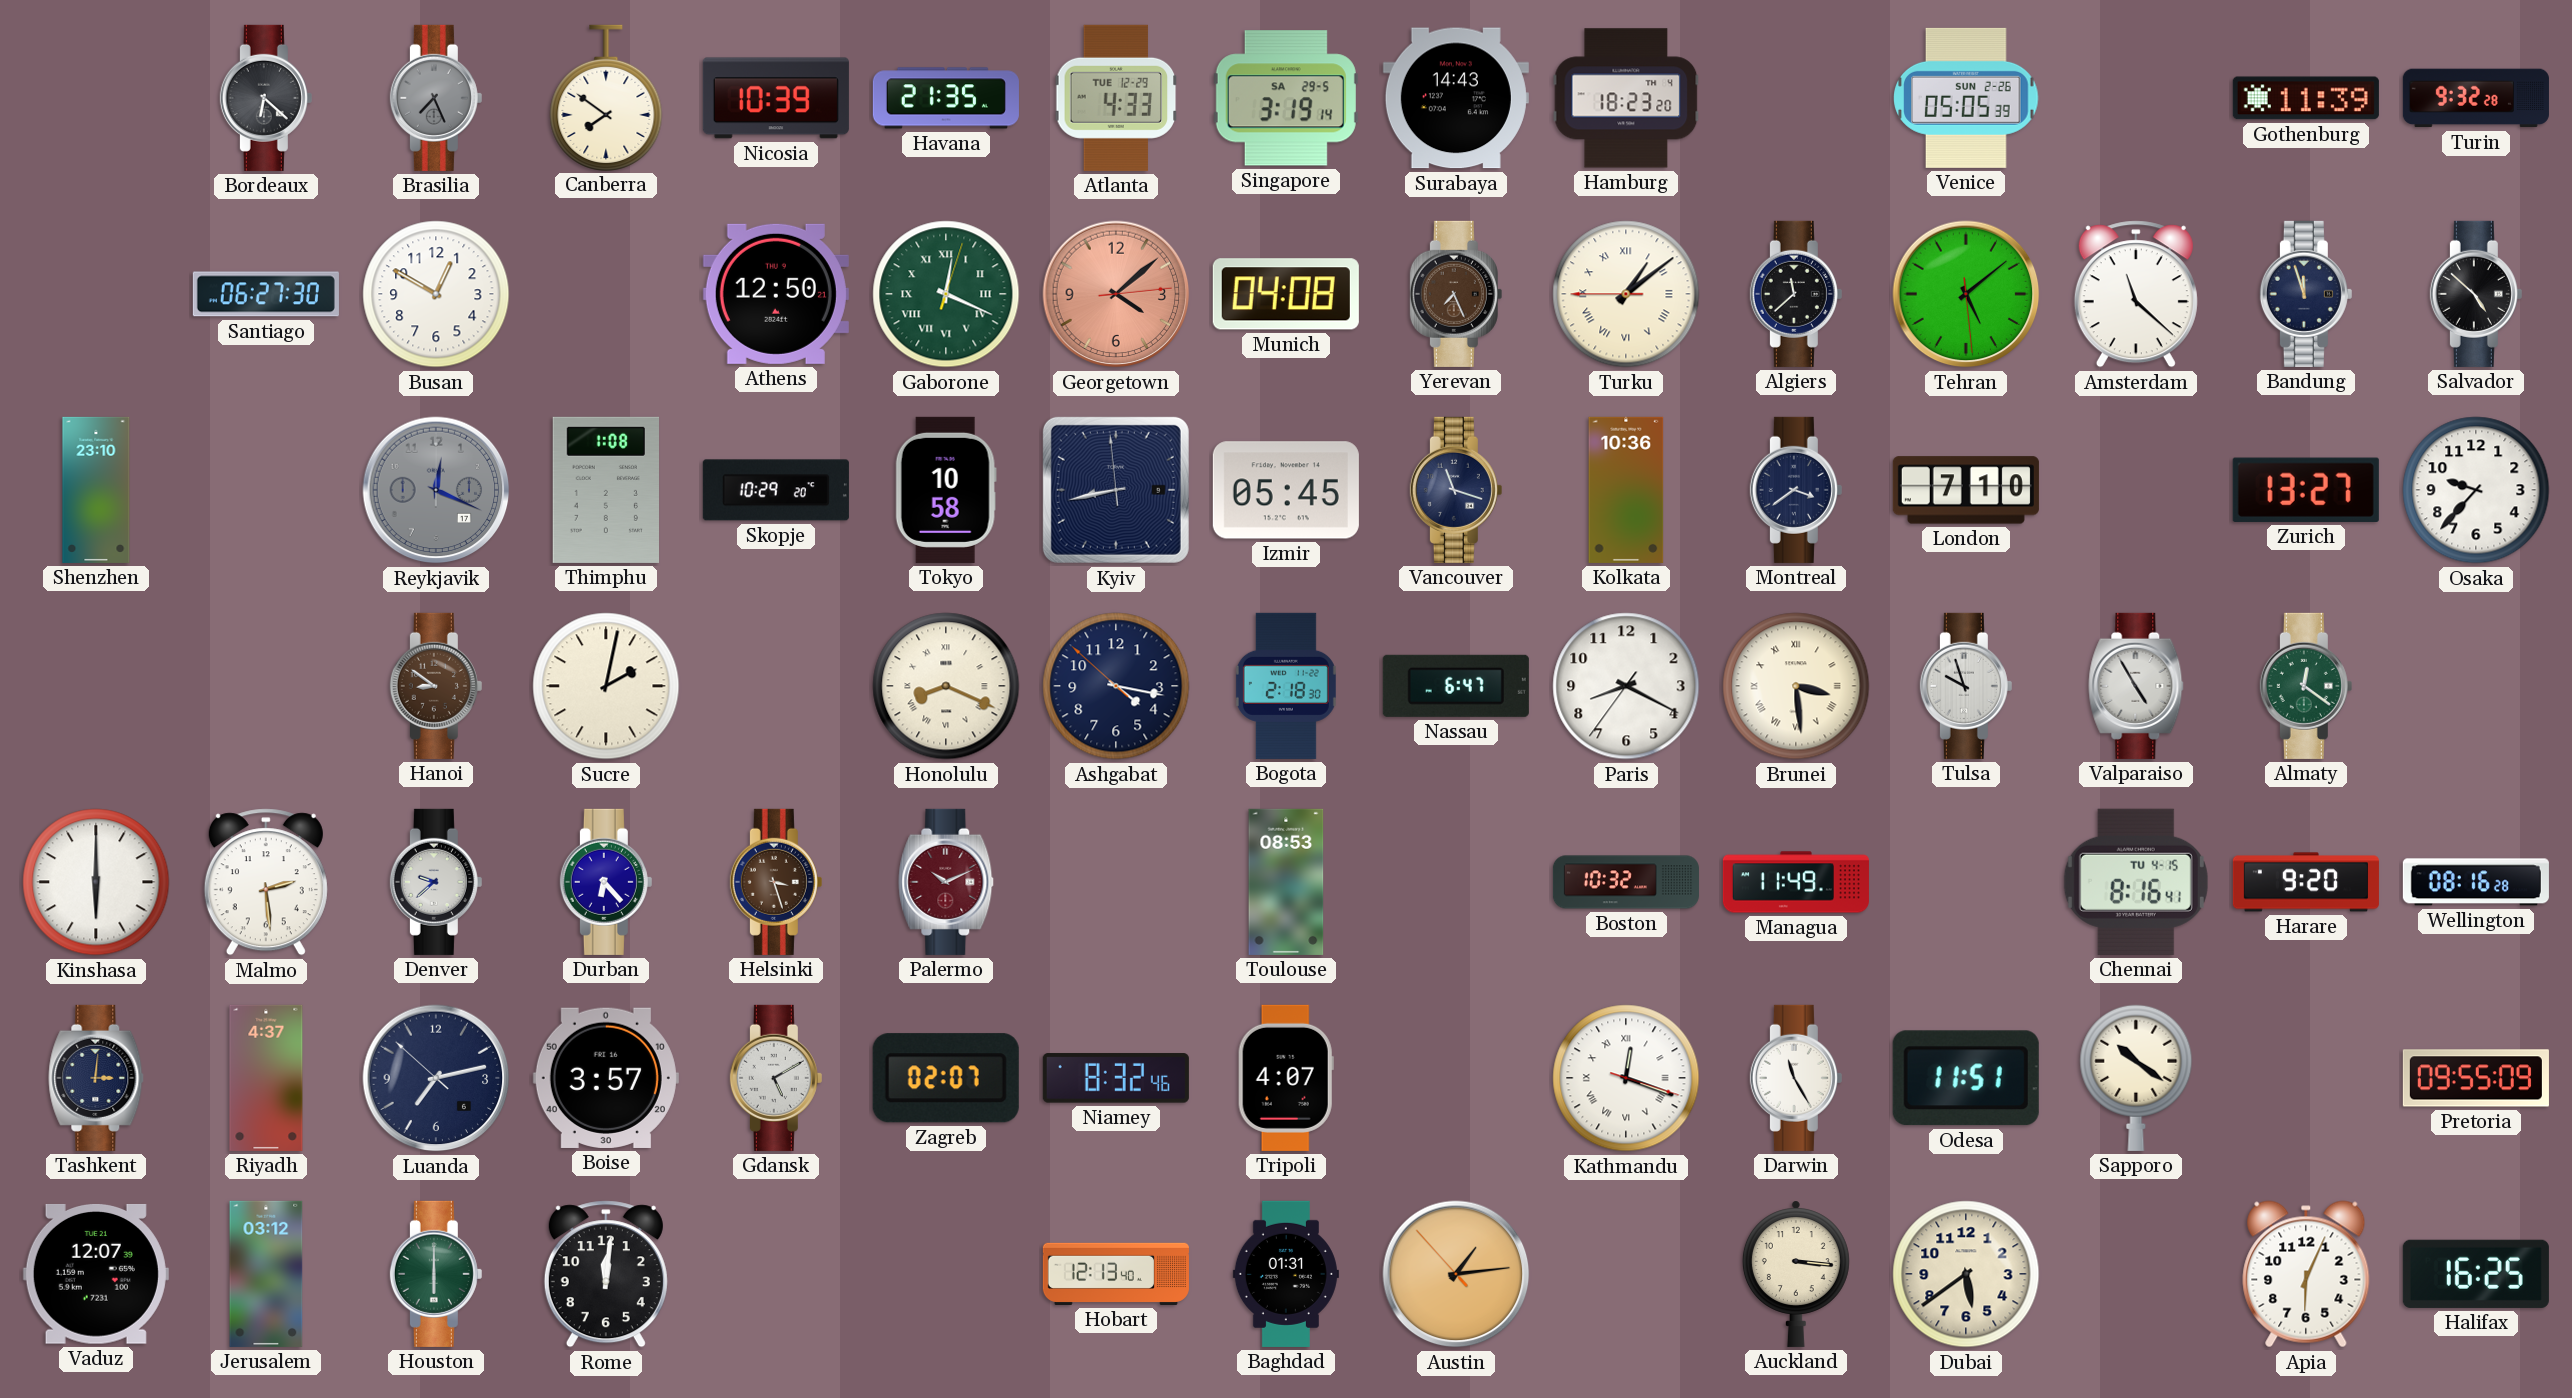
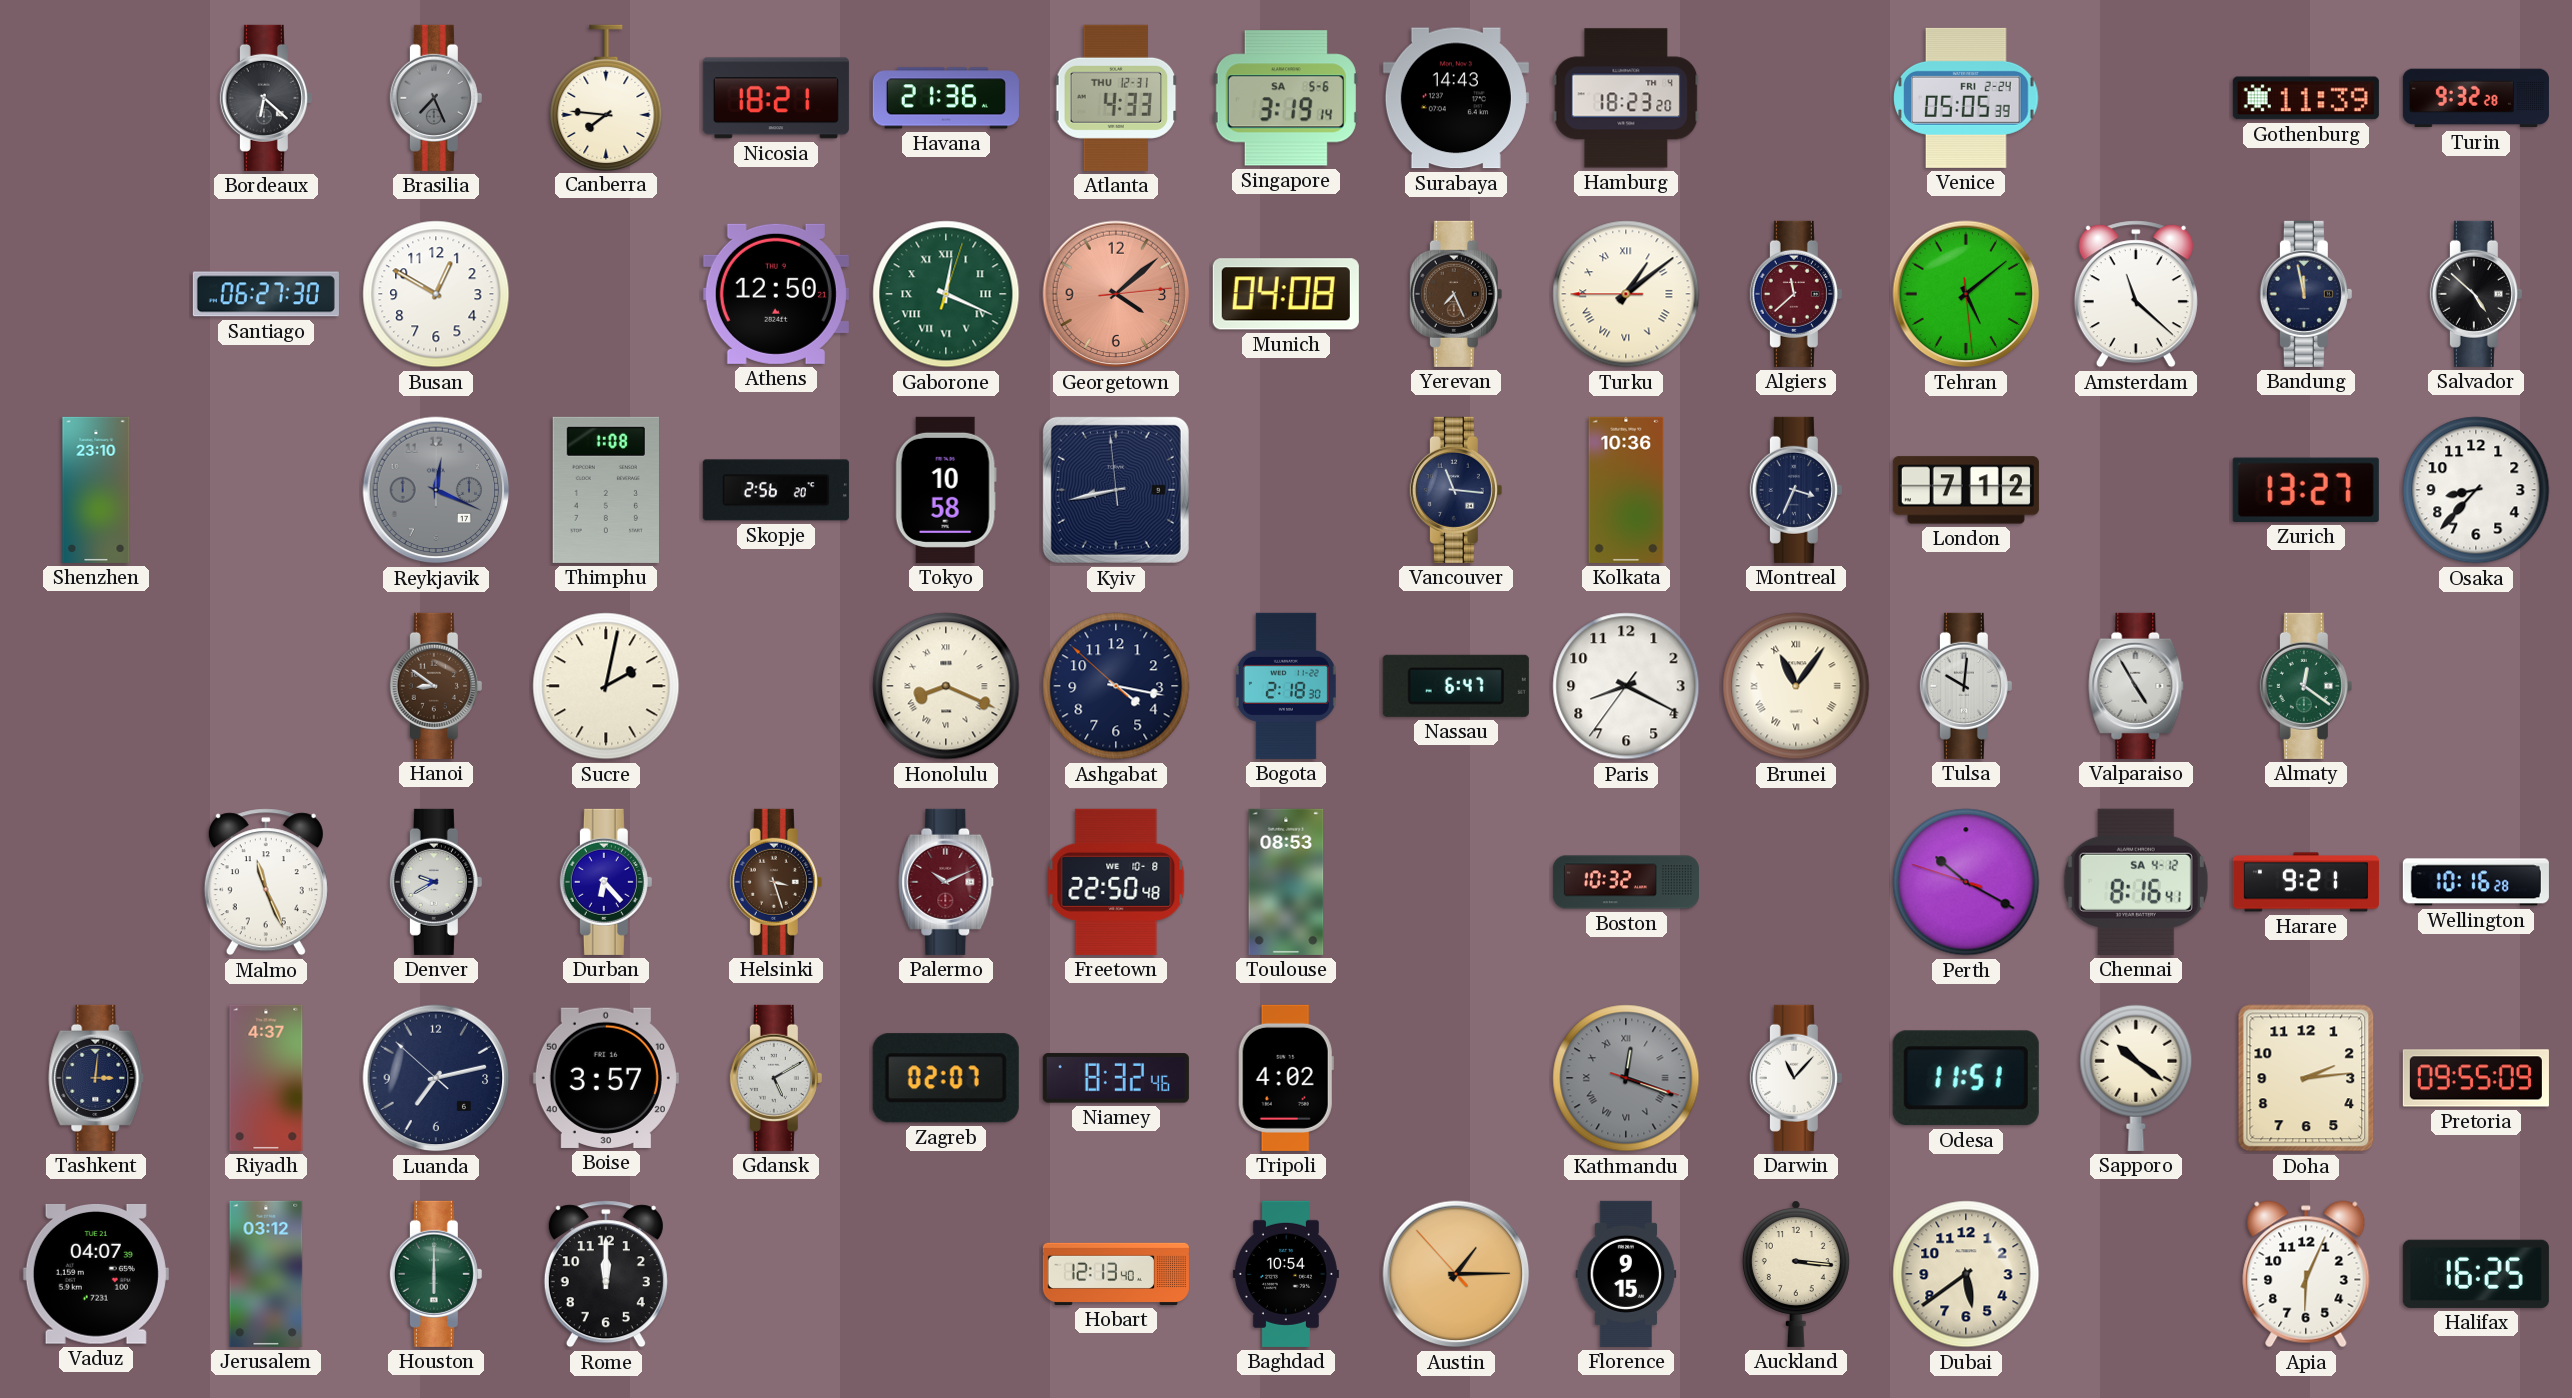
Canberra: 7:51 -> 7:46
Nicosia: 10:39 -> 18:21
Havana: 21:35 -> 21:36
Atlanta date: TUE 12-29 -> THU 12-31
Singapore date: SA 29-5 -> SA 5-6
Venice date: SUN 2-26 -> FRI 2-24
Algiers dial: black -> burgundy
Bandung: 11:57 -> 11:58
Skopje: 10:29 -> 2:56
Izmir: 05:45 -> none
Vancouver: 11:18 -> 11:16
Montreal: 3:39 -> 3:34
London: 7:10 -> 7:12
Osaka: 9:37 -> 8:37
Brunei: 3:29 -> 11:06
Tulsa: 9:57 -> 10:01
Kinshasa: 6:00 -> none
Malmo: 2:29 -> 11:26
Denver: 9:38 -> 9:40
Freetown: none -> 22:50
Managua: 11:49 -> none
Perth: none -> 10:19
Chennai date: TU 4-15 -> SA 4-12
Harare: 9:20 -> 9:21
Wellington: 08:16 -> 10:16
Tripoli: 4:07 -> 4:02
Kathmandu dial: white -> grey
Darwin: 11:25 -> 11:07
Doha: none -> 2:14
Vaduz: 12:07 -> 04:07
Rome: 12:01 -> 12:00
Baghdad: 01:31 -> 10:54
Austin: 1:13 -> 1:14
Florence: none -> 9:15
